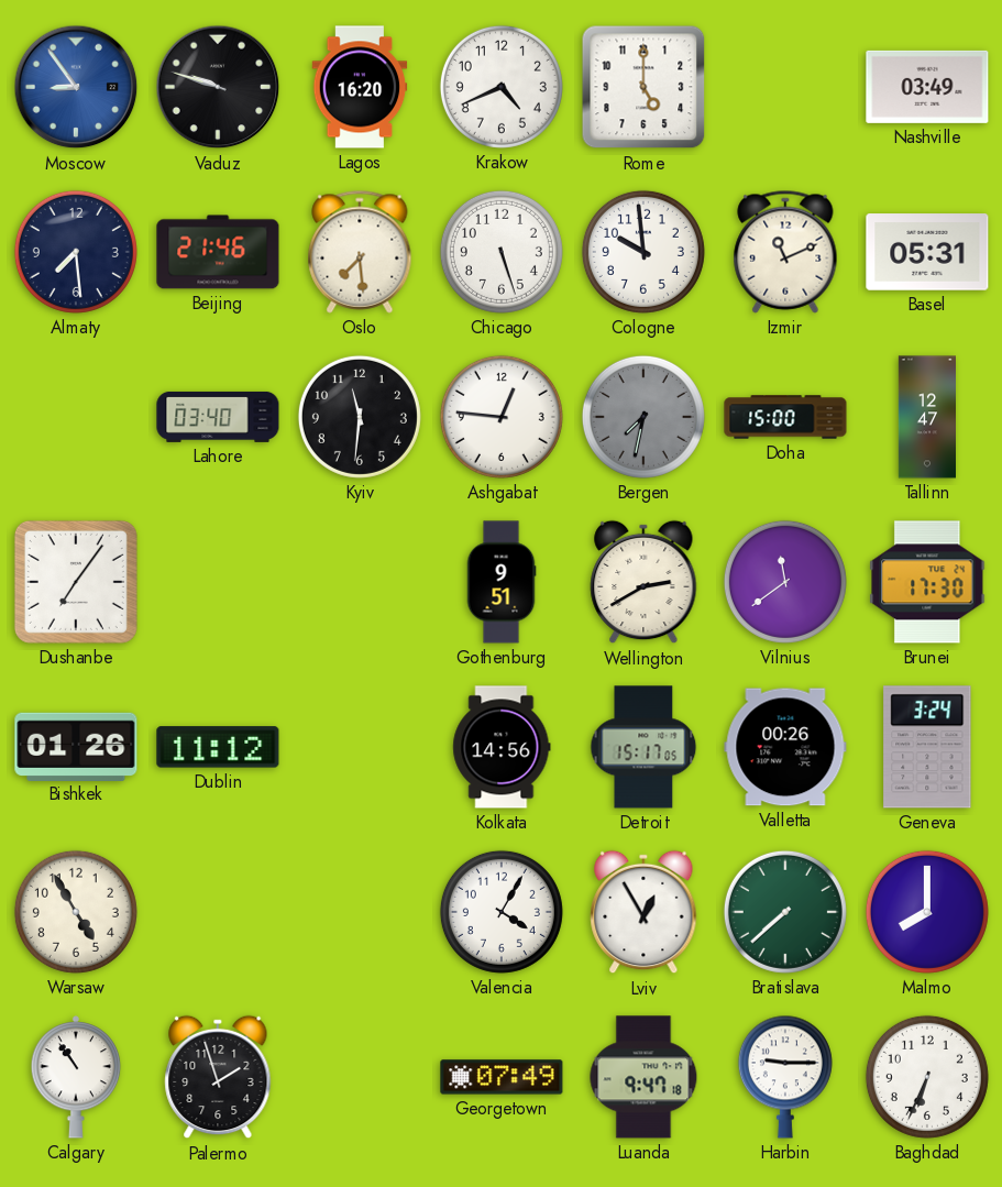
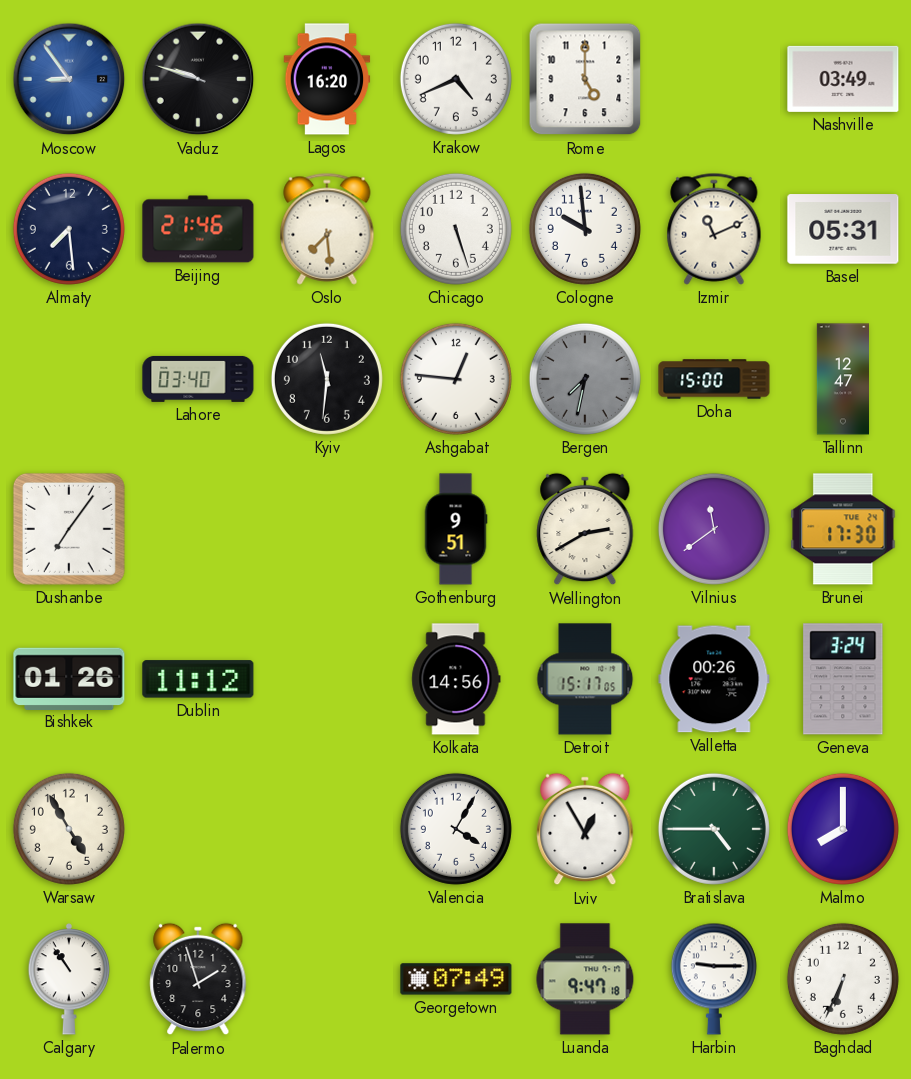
Bratislava: 7:38 -> 4:45
